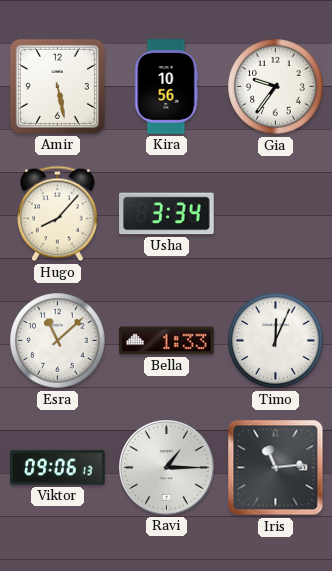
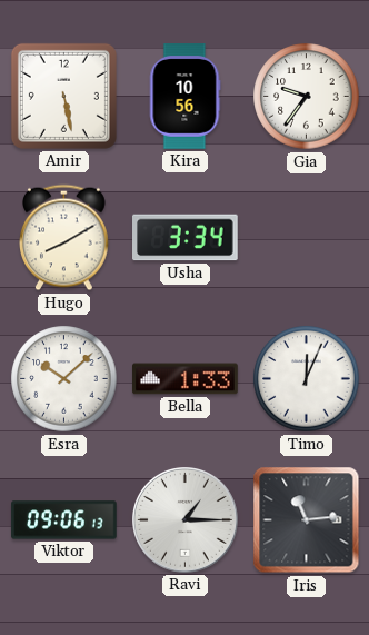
Hugo: 8:07 -> 8:10
Esra: 11:08 -> 10:08
